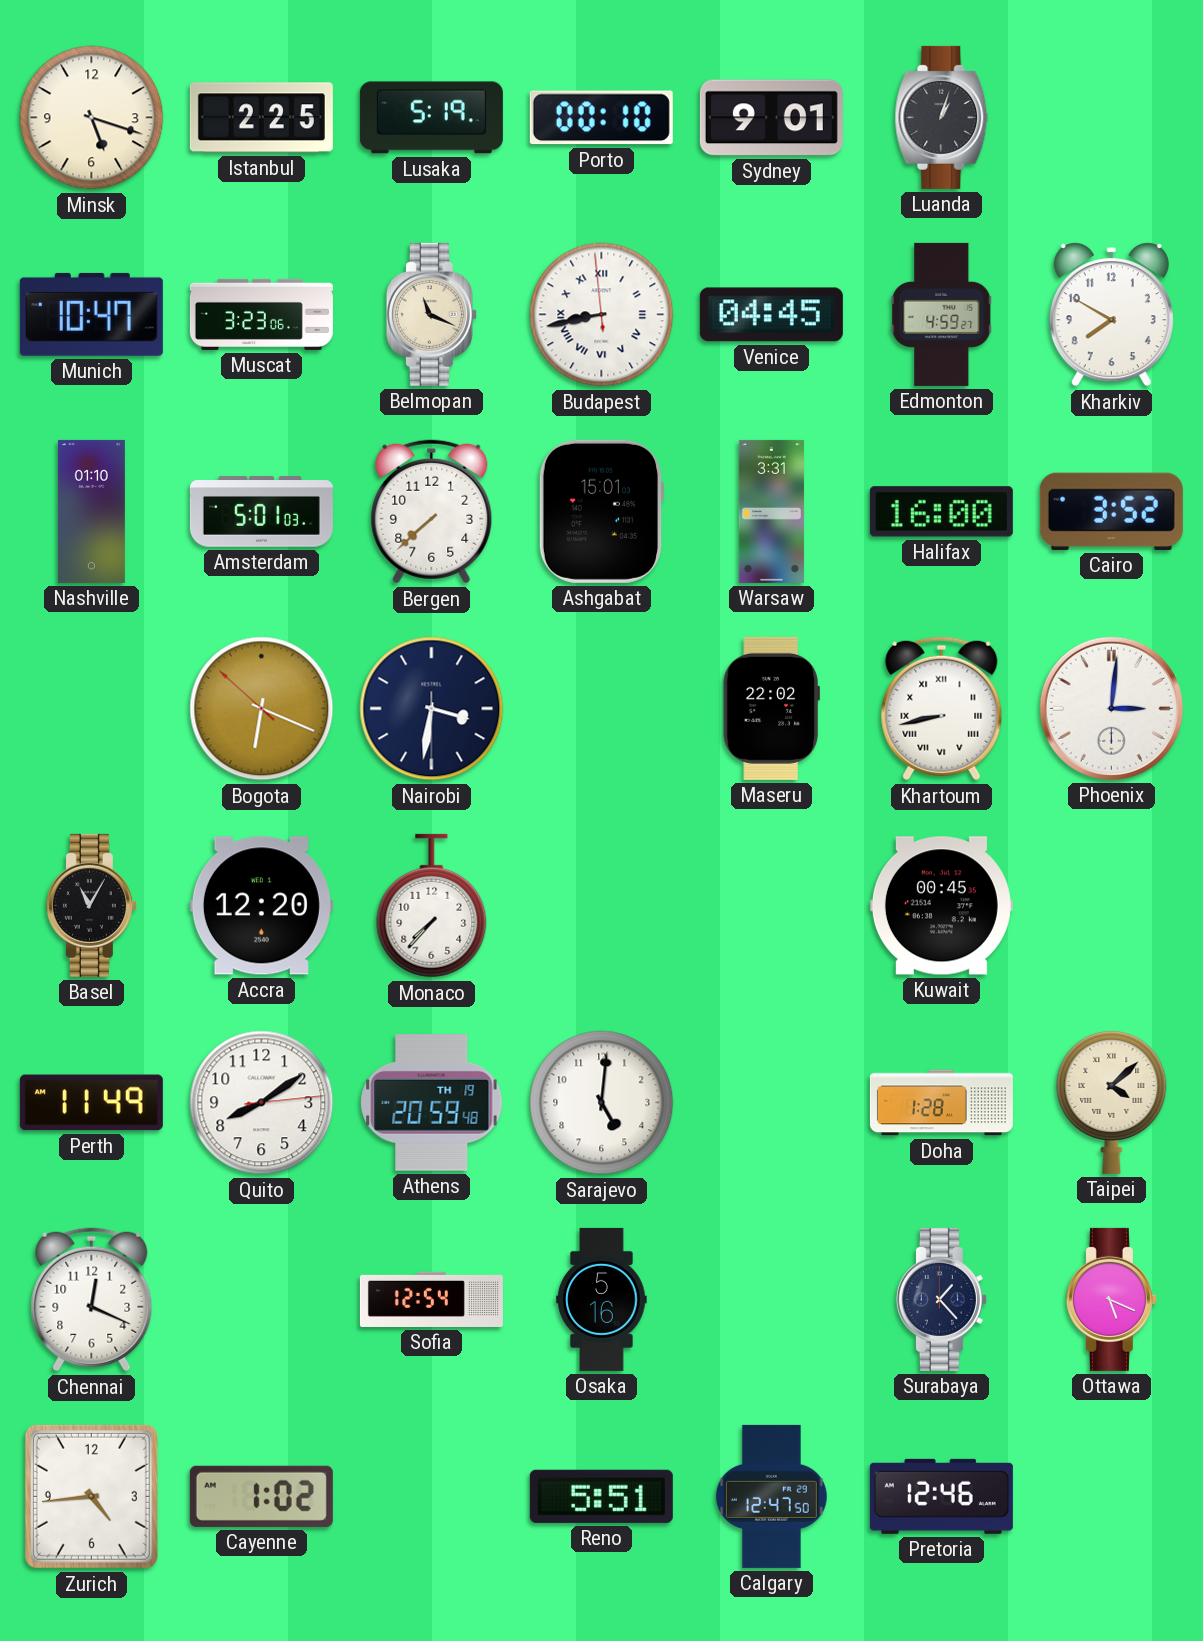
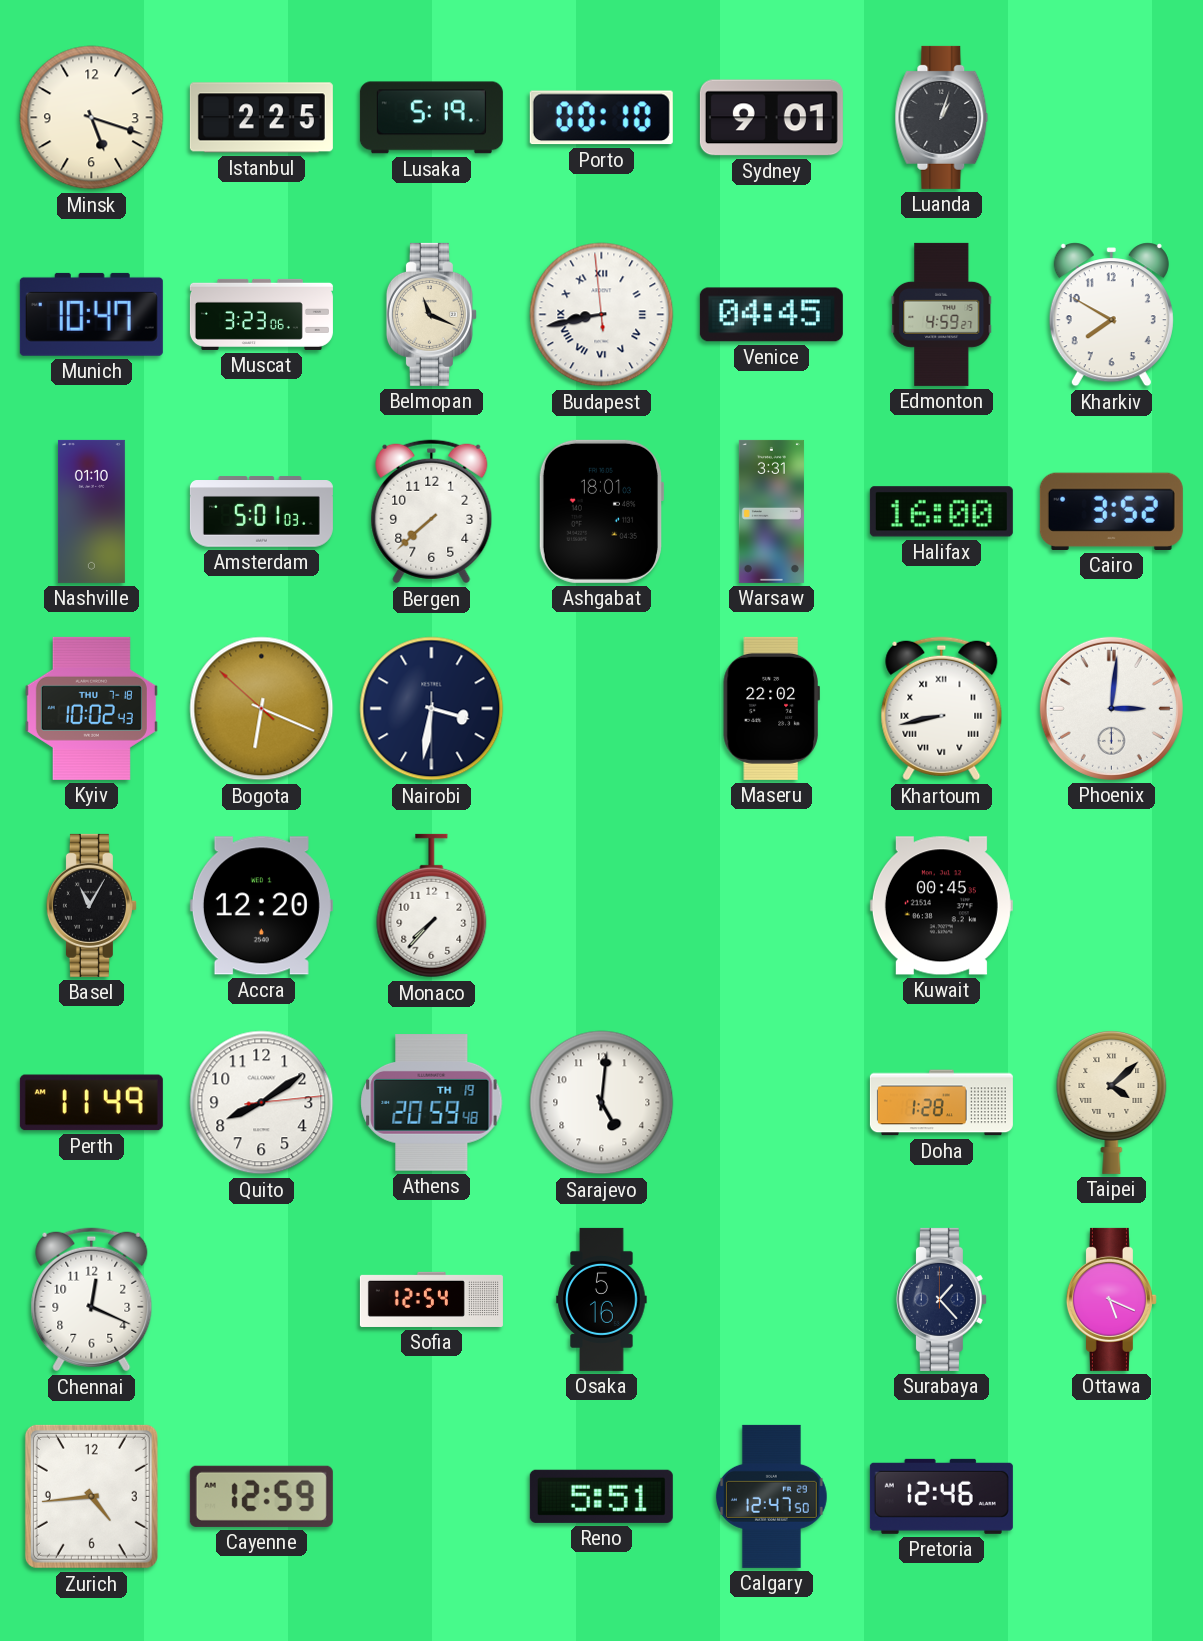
Ashgabat: 15:01 -> 18:01
Kyiv: none -> 10:02
Cayenne: 1:02 -> 12:59
